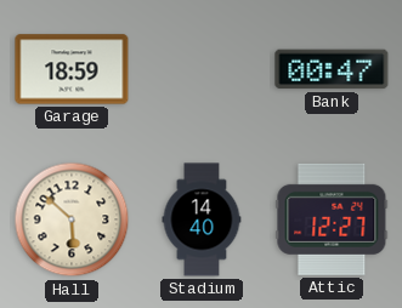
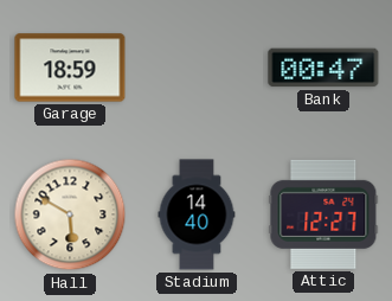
Hall: 5:52 -> 5:50
